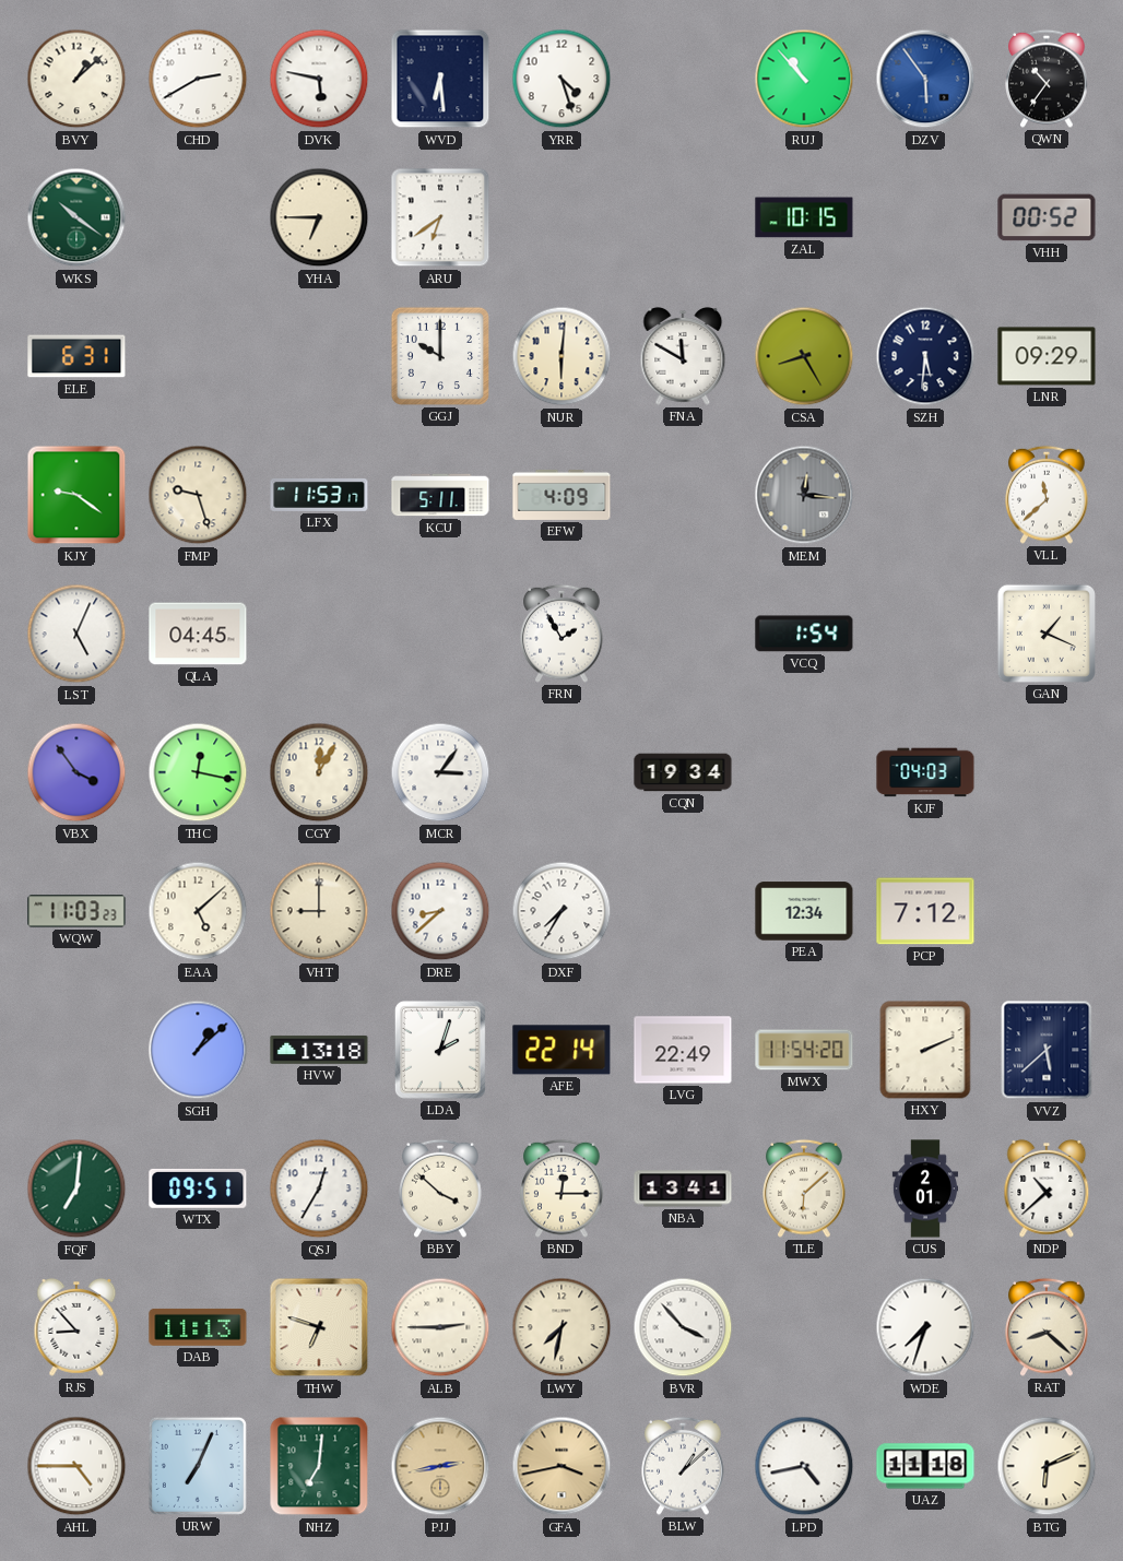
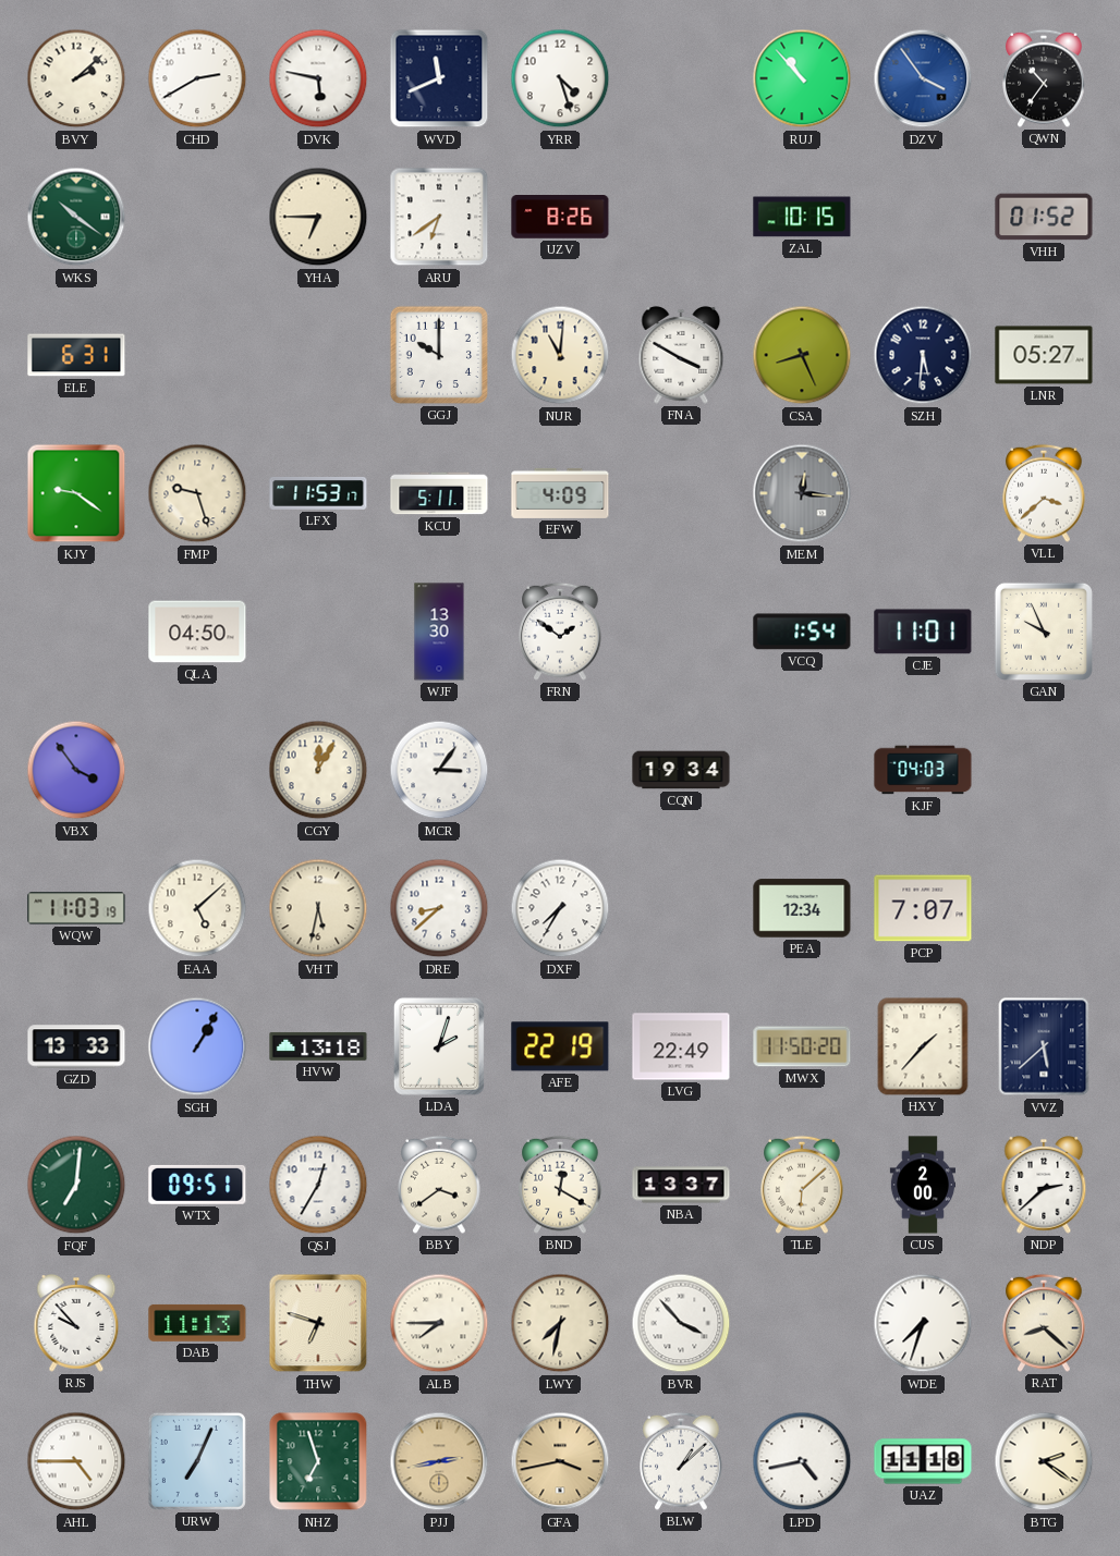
BVY: 1:08 -> 2:08
WVD: 6:29 -> 11:41
DZV: 5:54 -> 3:54
UZV: none -> 8:26
VHH: 00:52 -> 01:52
NUR: 6:01 -> 11:01
FNA: 11:50 -> 3:50
CSA: 8:25 -> 8:26
LNR: 09:29 -> 05:27
VLL: 11:38 -> 3:38
LST: 5:04 -> none
QLA: 04:45 -> 04:50
WJF: none -> 13:30
FRN: 1:55 -> 1:51
CJE: none -> 11:01
GAN: 1:19 -> 9:56
THC: 12:17 -> none
WQW: 11:03:23 -> 11:03:19
VHT: 9:00 -> 5:32
PCP: 7:12 -> 7:07
GZD: none -> 13:33
SGH: 1:08 -> 1:05
AFE: 22:14 -> 22:19
MWX: 11:54 -> 11:50
HXY: 2:11 -> 1:37
BBY: 3:52 -> 3:39
BND: 12:15 -> 12:20
NBA: 13:41 -> 13:37
CUS: 2:01 -> 2:00
NDP: 10:38 -> 2:38
RJS: 8:53 -> 9:53
ALB: 2:45 -> 7:45
NHZ: 7:01 -> 6:57
BTG: 6:11 -> 2:21
